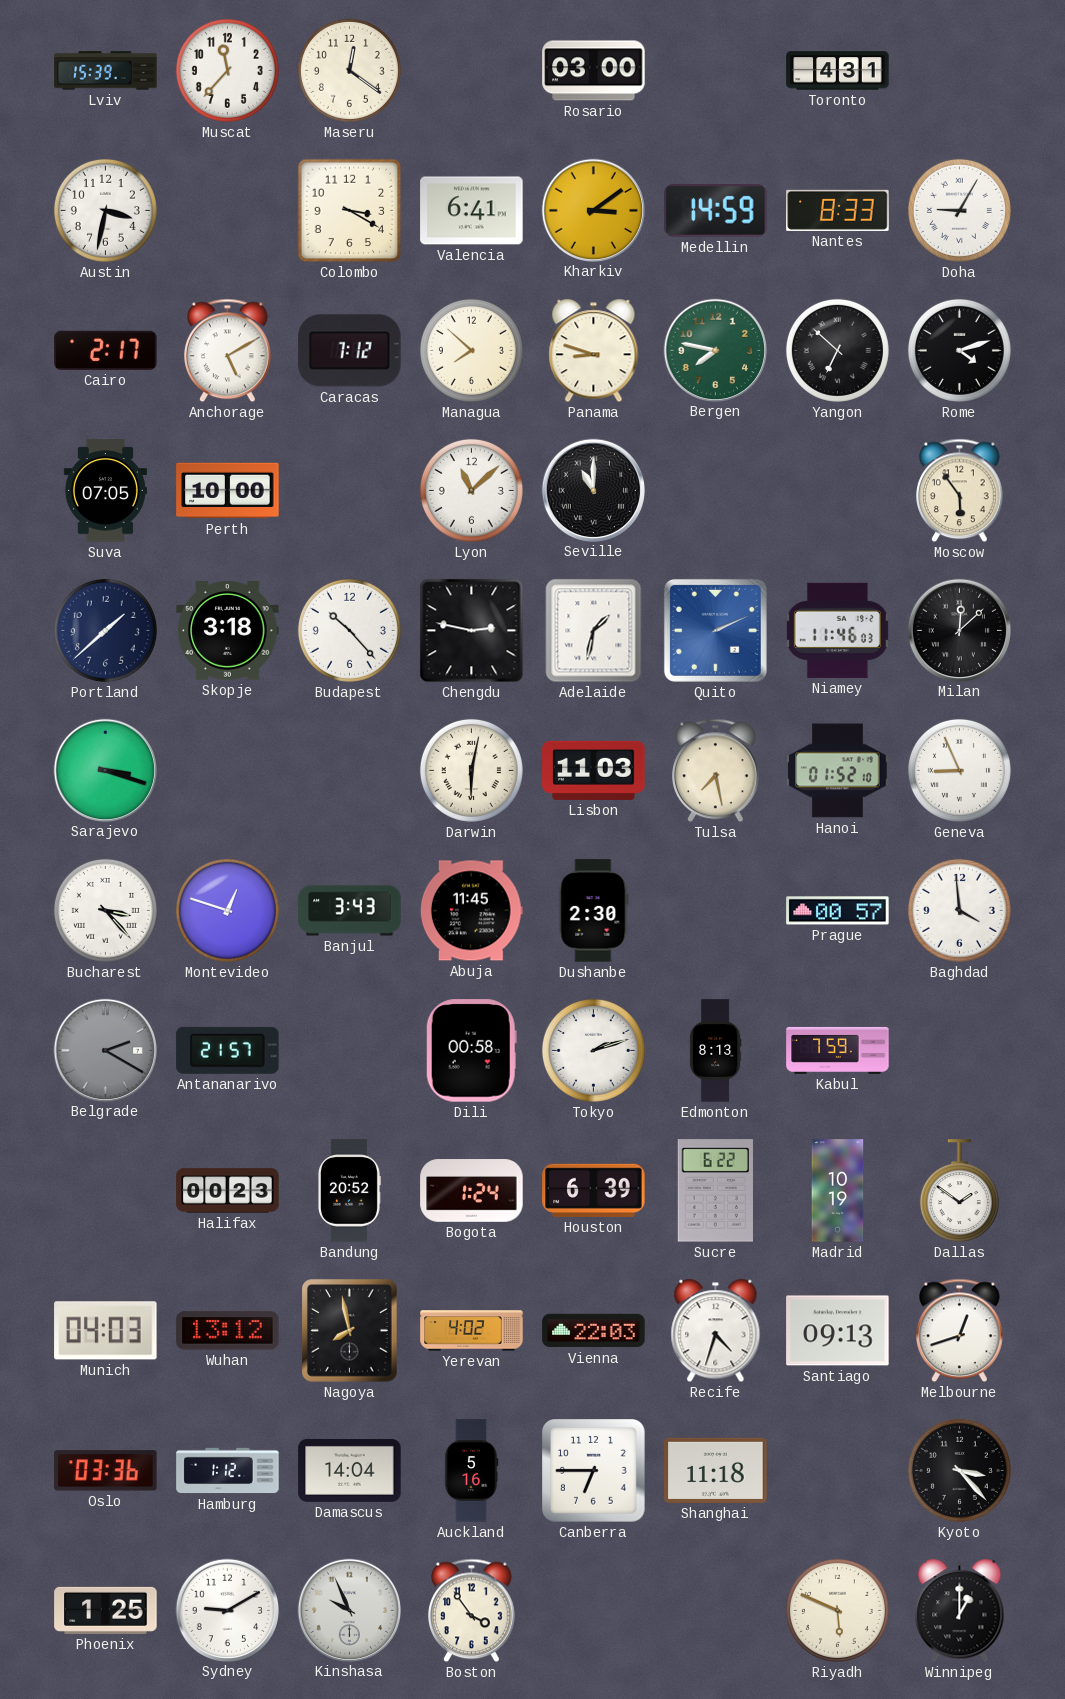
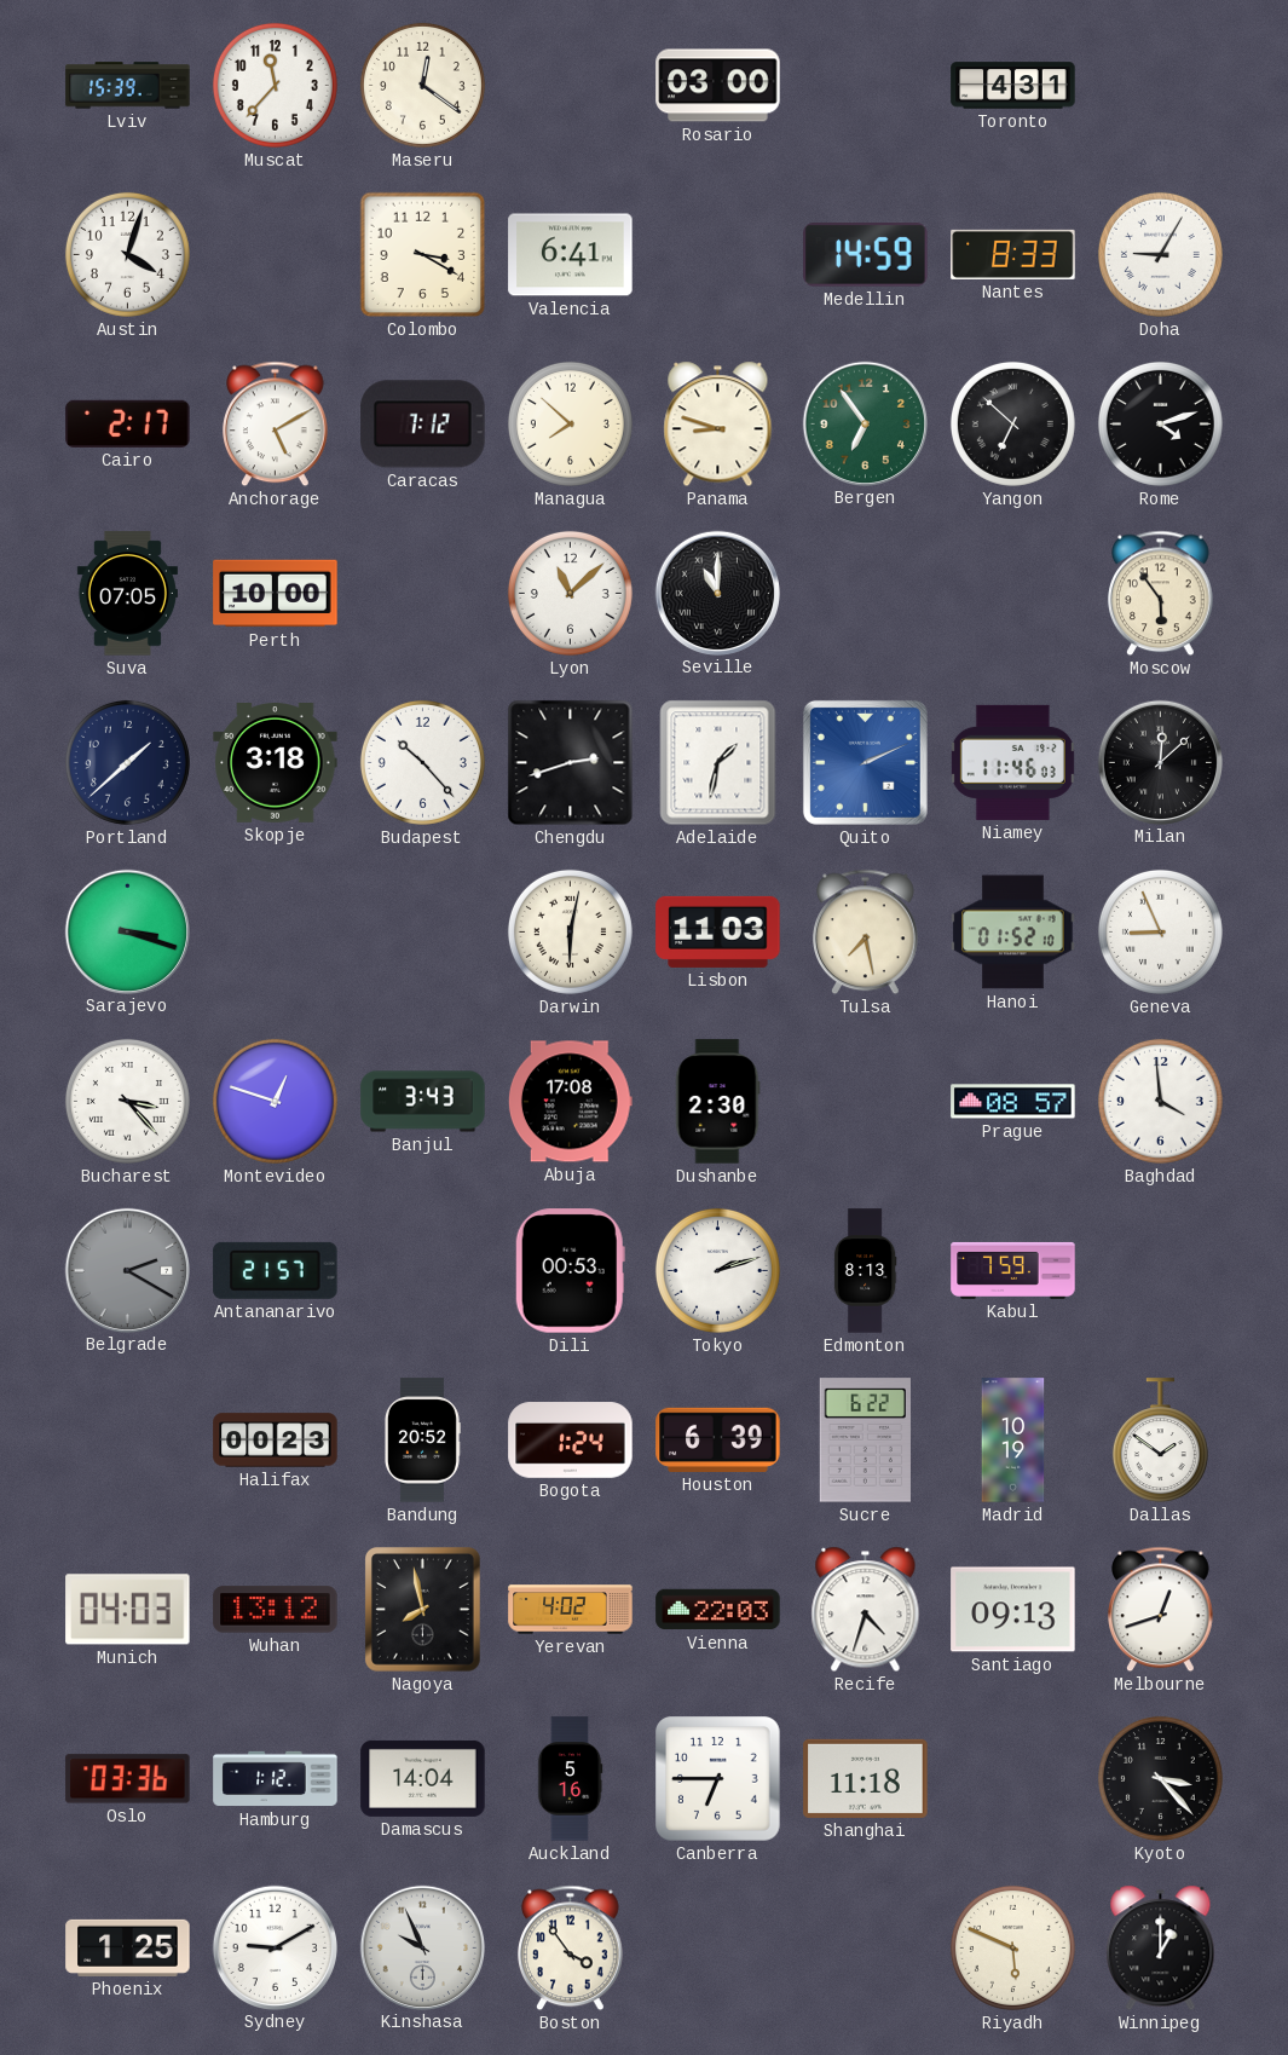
Austin: 3:32 -> 4:03
Kharkiv: 3:09 -> none
Bergen: 7:47 -> 6:54
Chengdu: 2:47 -> 2:42
Abuja: 11:45 -> 17:08
Prague: 00:57 -> 08:57
Dili: 00:58 -> 00:53
